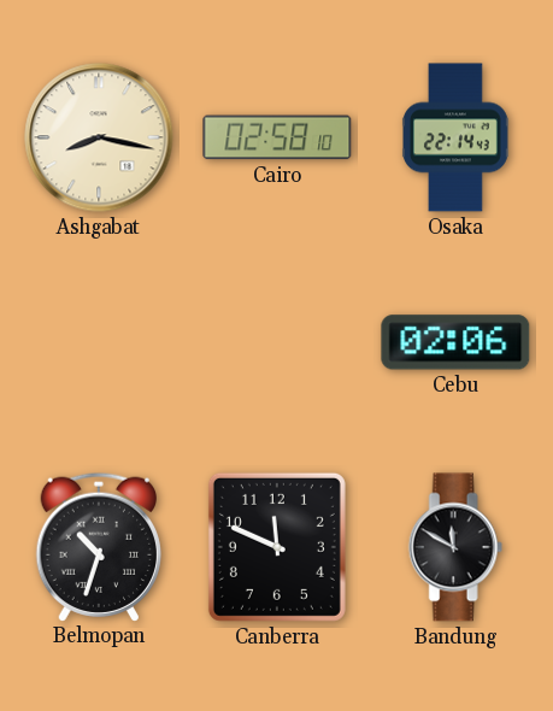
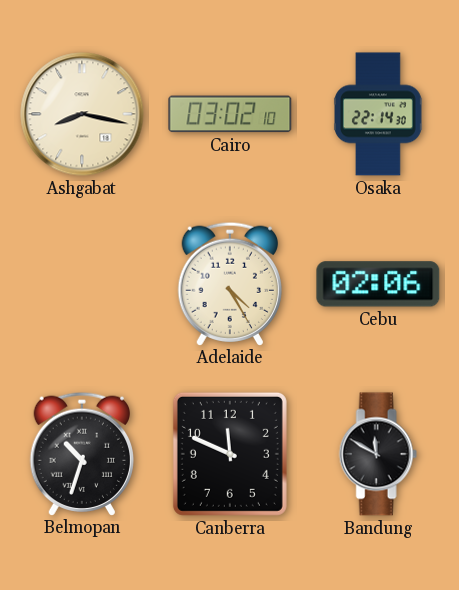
Cairo: 02:58 -> 03:02
Osaka: 22:14:43 -> 22:14:30
Adelaide: none -> 4:25
